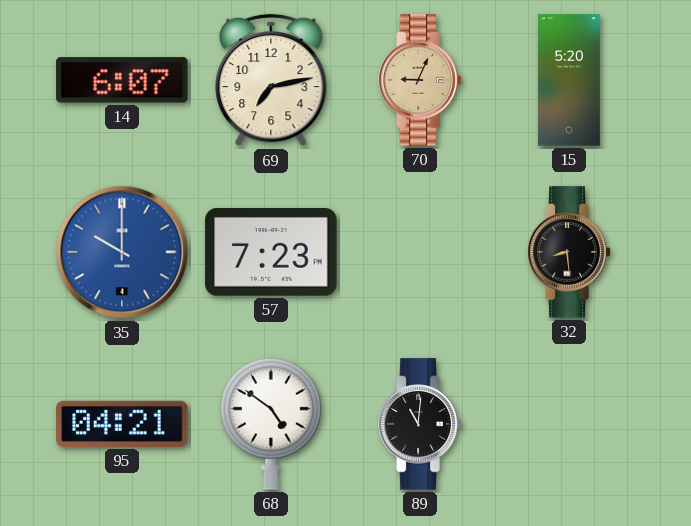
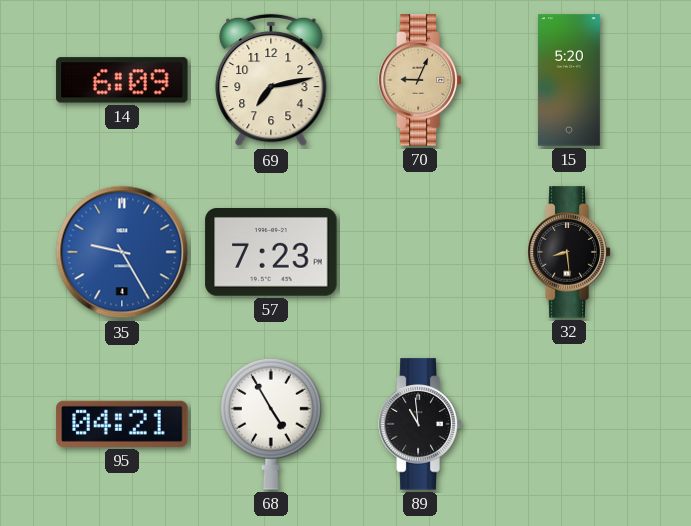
14: 6:07 -> 6:09
35: 10:00 -> 9:25
68: 4:51 -> 4:55
89: 11:01 -> 10:59
